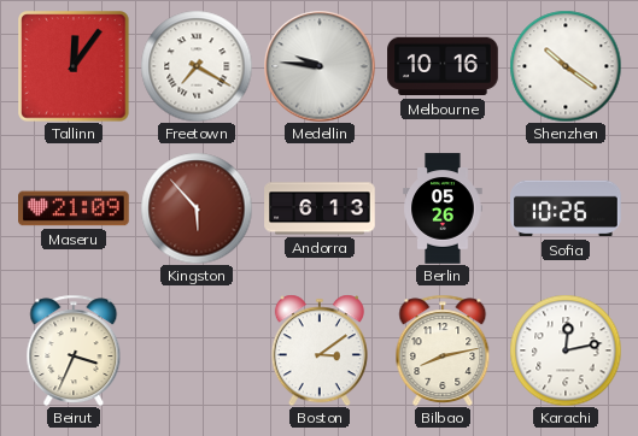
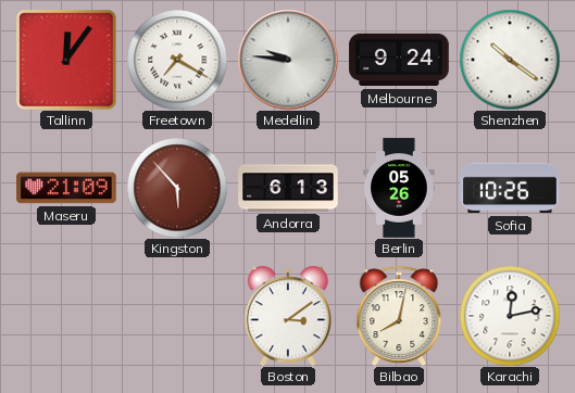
Melbourne: 10:16 -> 9:24
Beirut: 3:34 -> none
Bilbao: 8:13 -> 8:02
